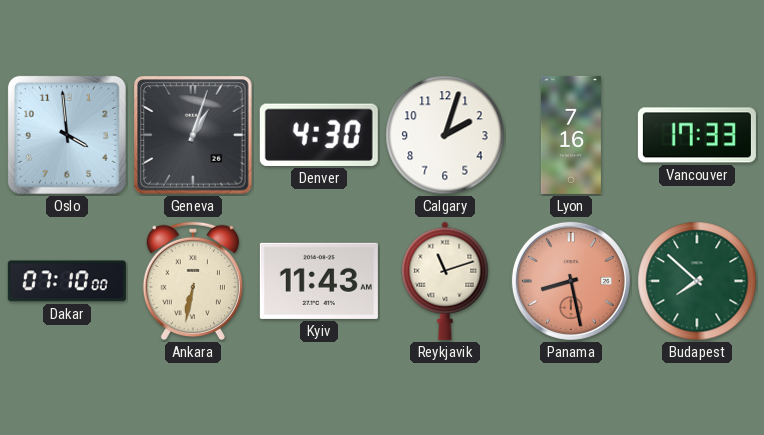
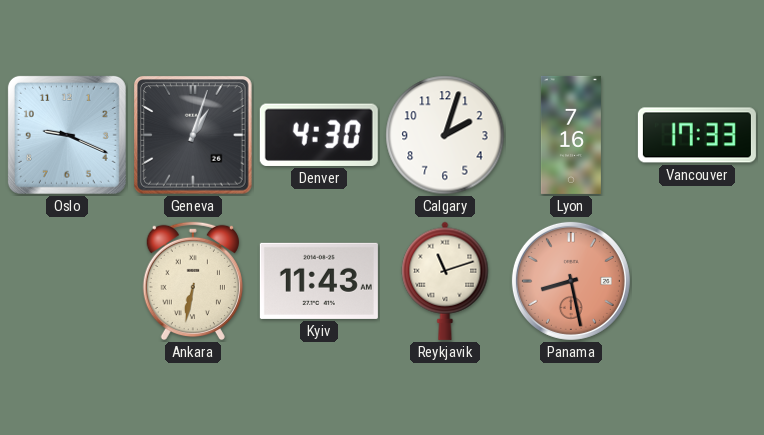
Oslo: 3:59 -> 9:19
Dakar: 07:10 -> none
Budapest: 7:52 -> none
